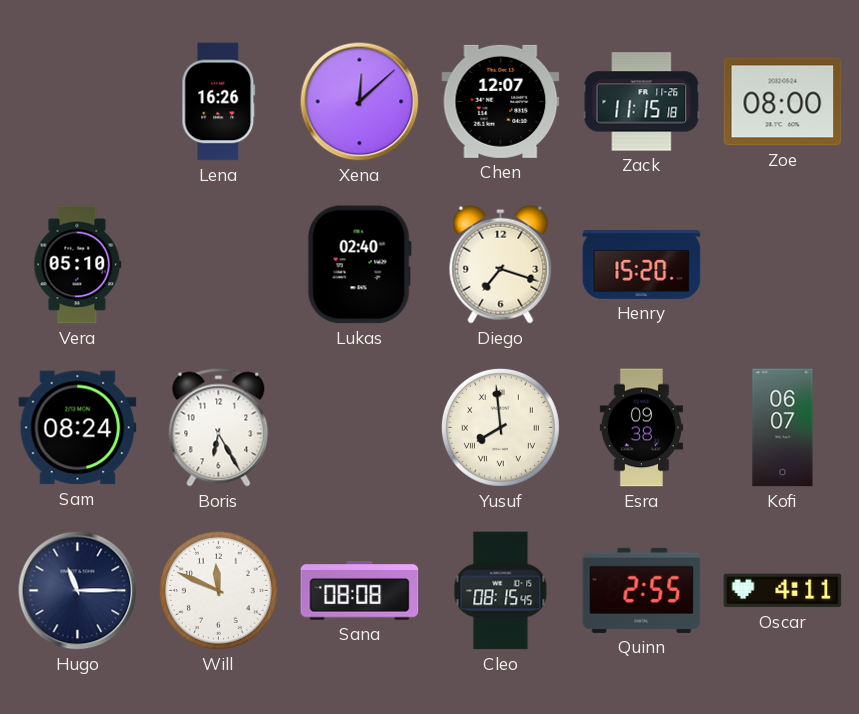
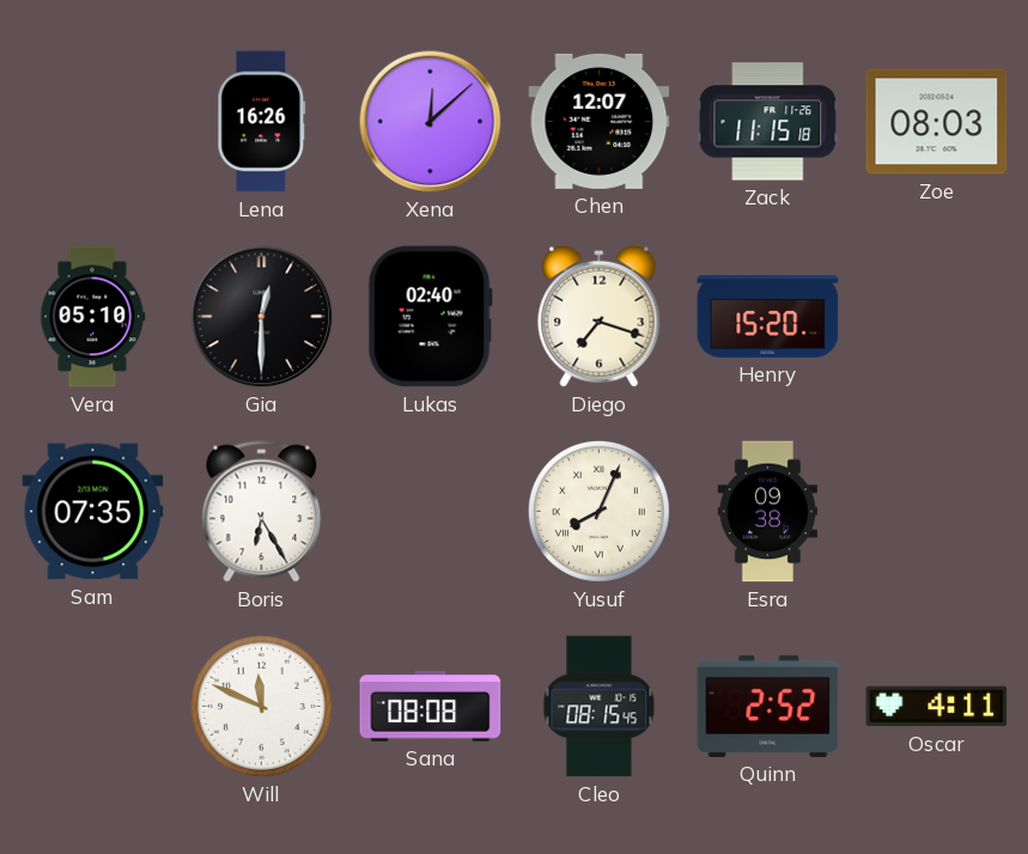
Zoe: 08:00 -> 08:03
Gia: none -> 12:30
Sam: 08:24 -> 07:35
Yusuf: 7:59 -> 8:04
Kofi: 06:07 -> none
Hugo: 11:15 -> none
Quinn: 2:55 -> 2:52
